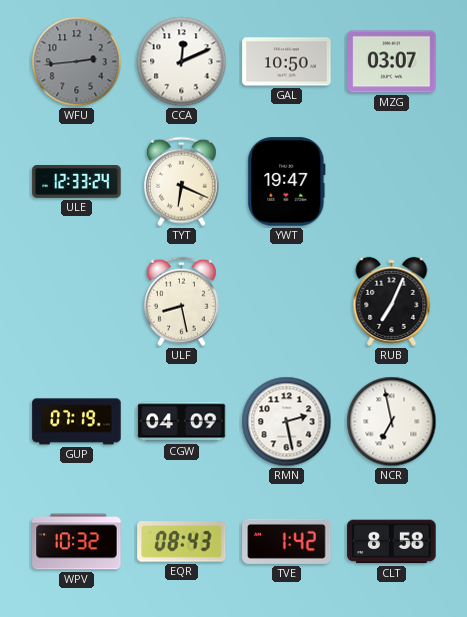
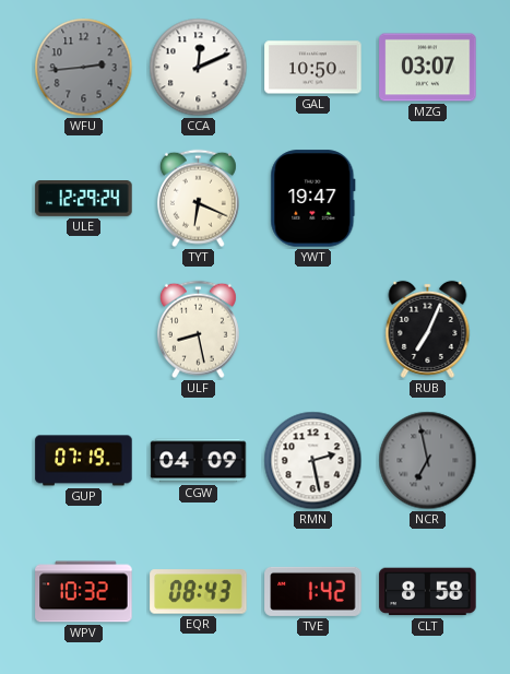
ULE: 12:33 -> 12:29
NCR dial: white -> grey
